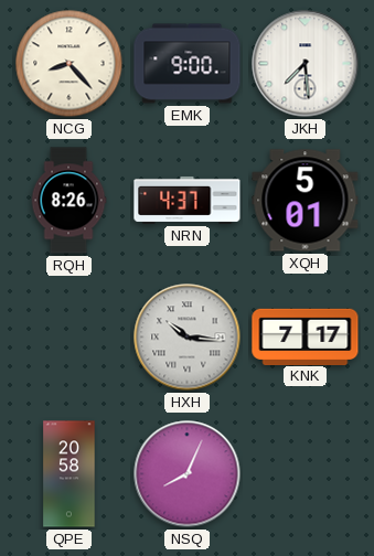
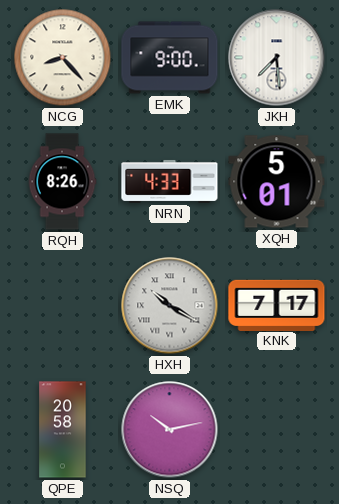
NRN: 4:37 -> 4:33
HXH: 10:16 -> 10:20
NSQ: 8:04 -> 10:13
